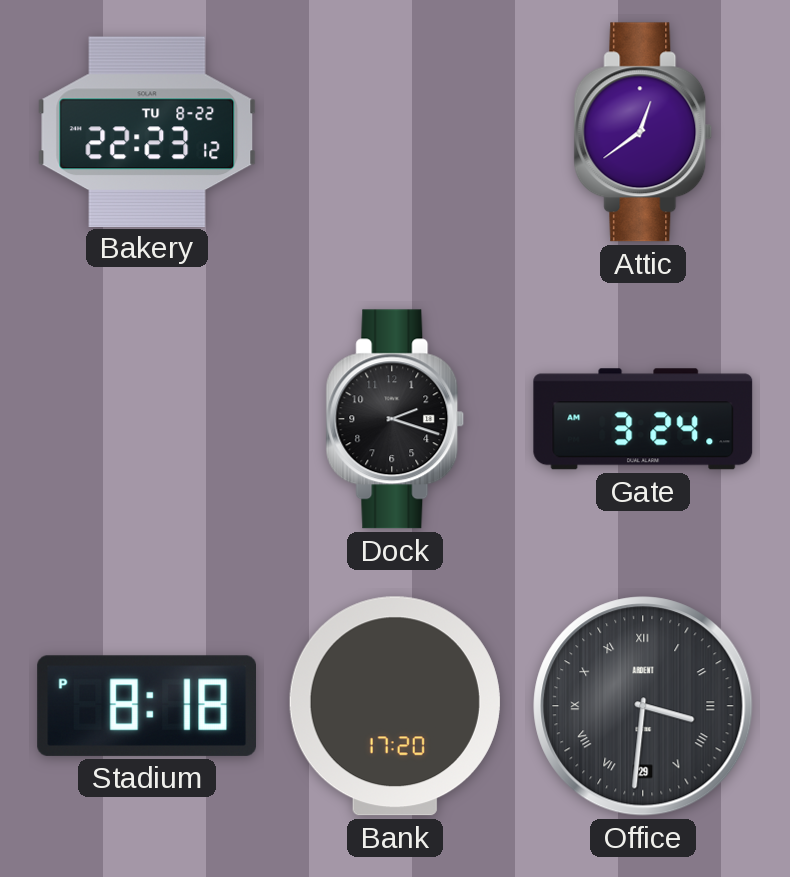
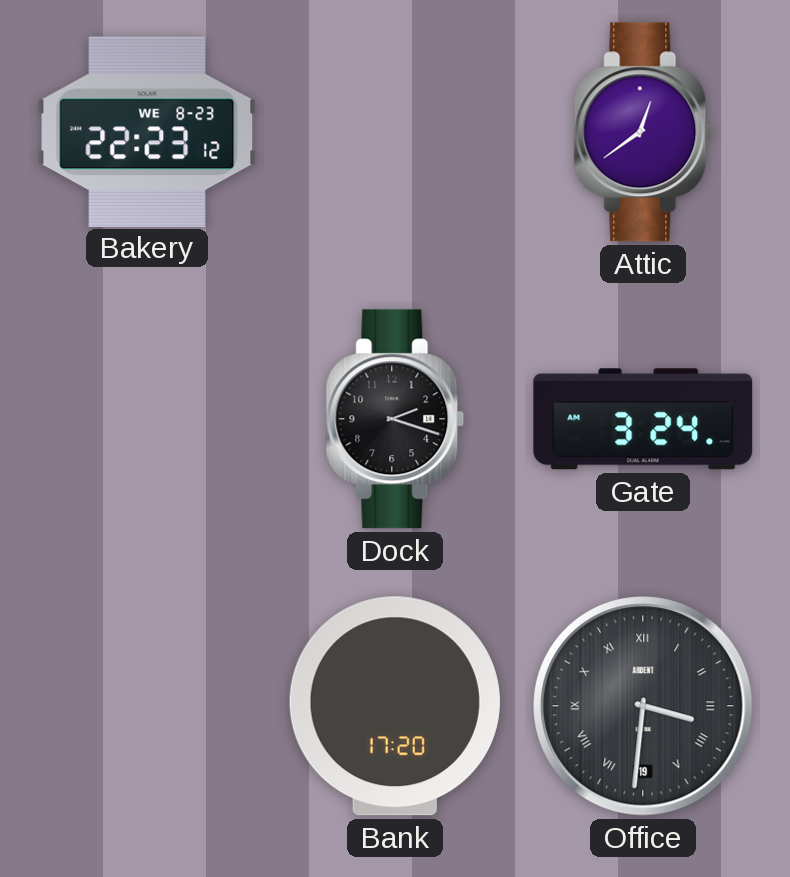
Bakery date: TU 8-22 -> WE 8-23
Stadium: 8:18 -> none
Office date: 29 -> 19
